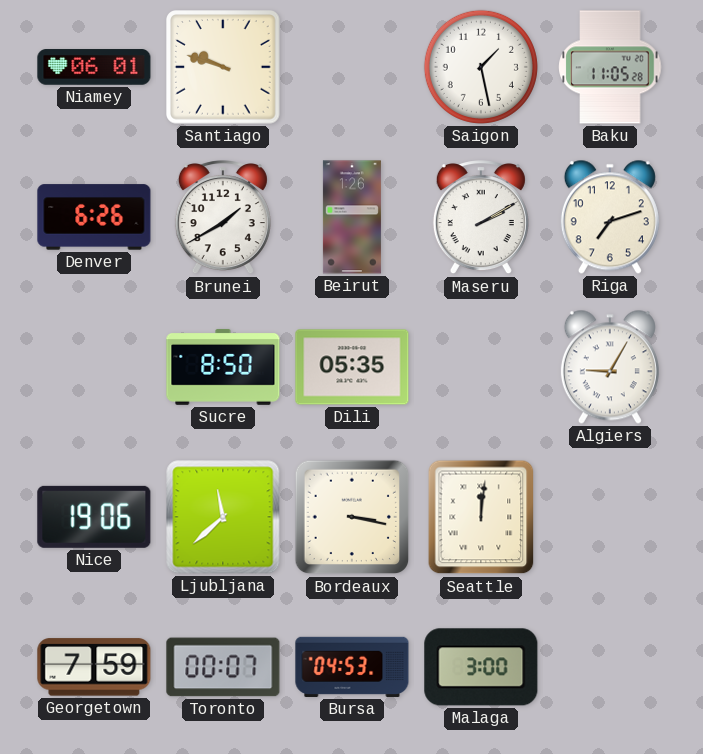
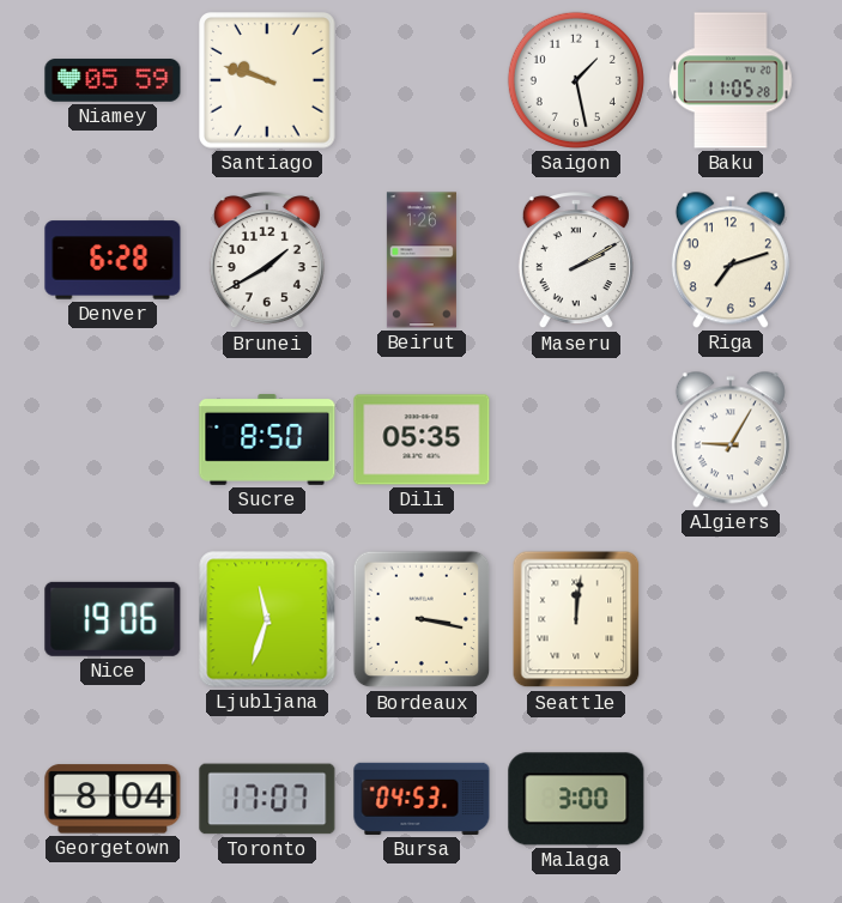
Niamey: 06:01 -> 05:59
Denver: 6:26 -> 6:28
Ljubljana: 11:38 -> 11:33
Georgetown: 7:59 -> 8:04
Toronto: 00:07 -> 17:07
